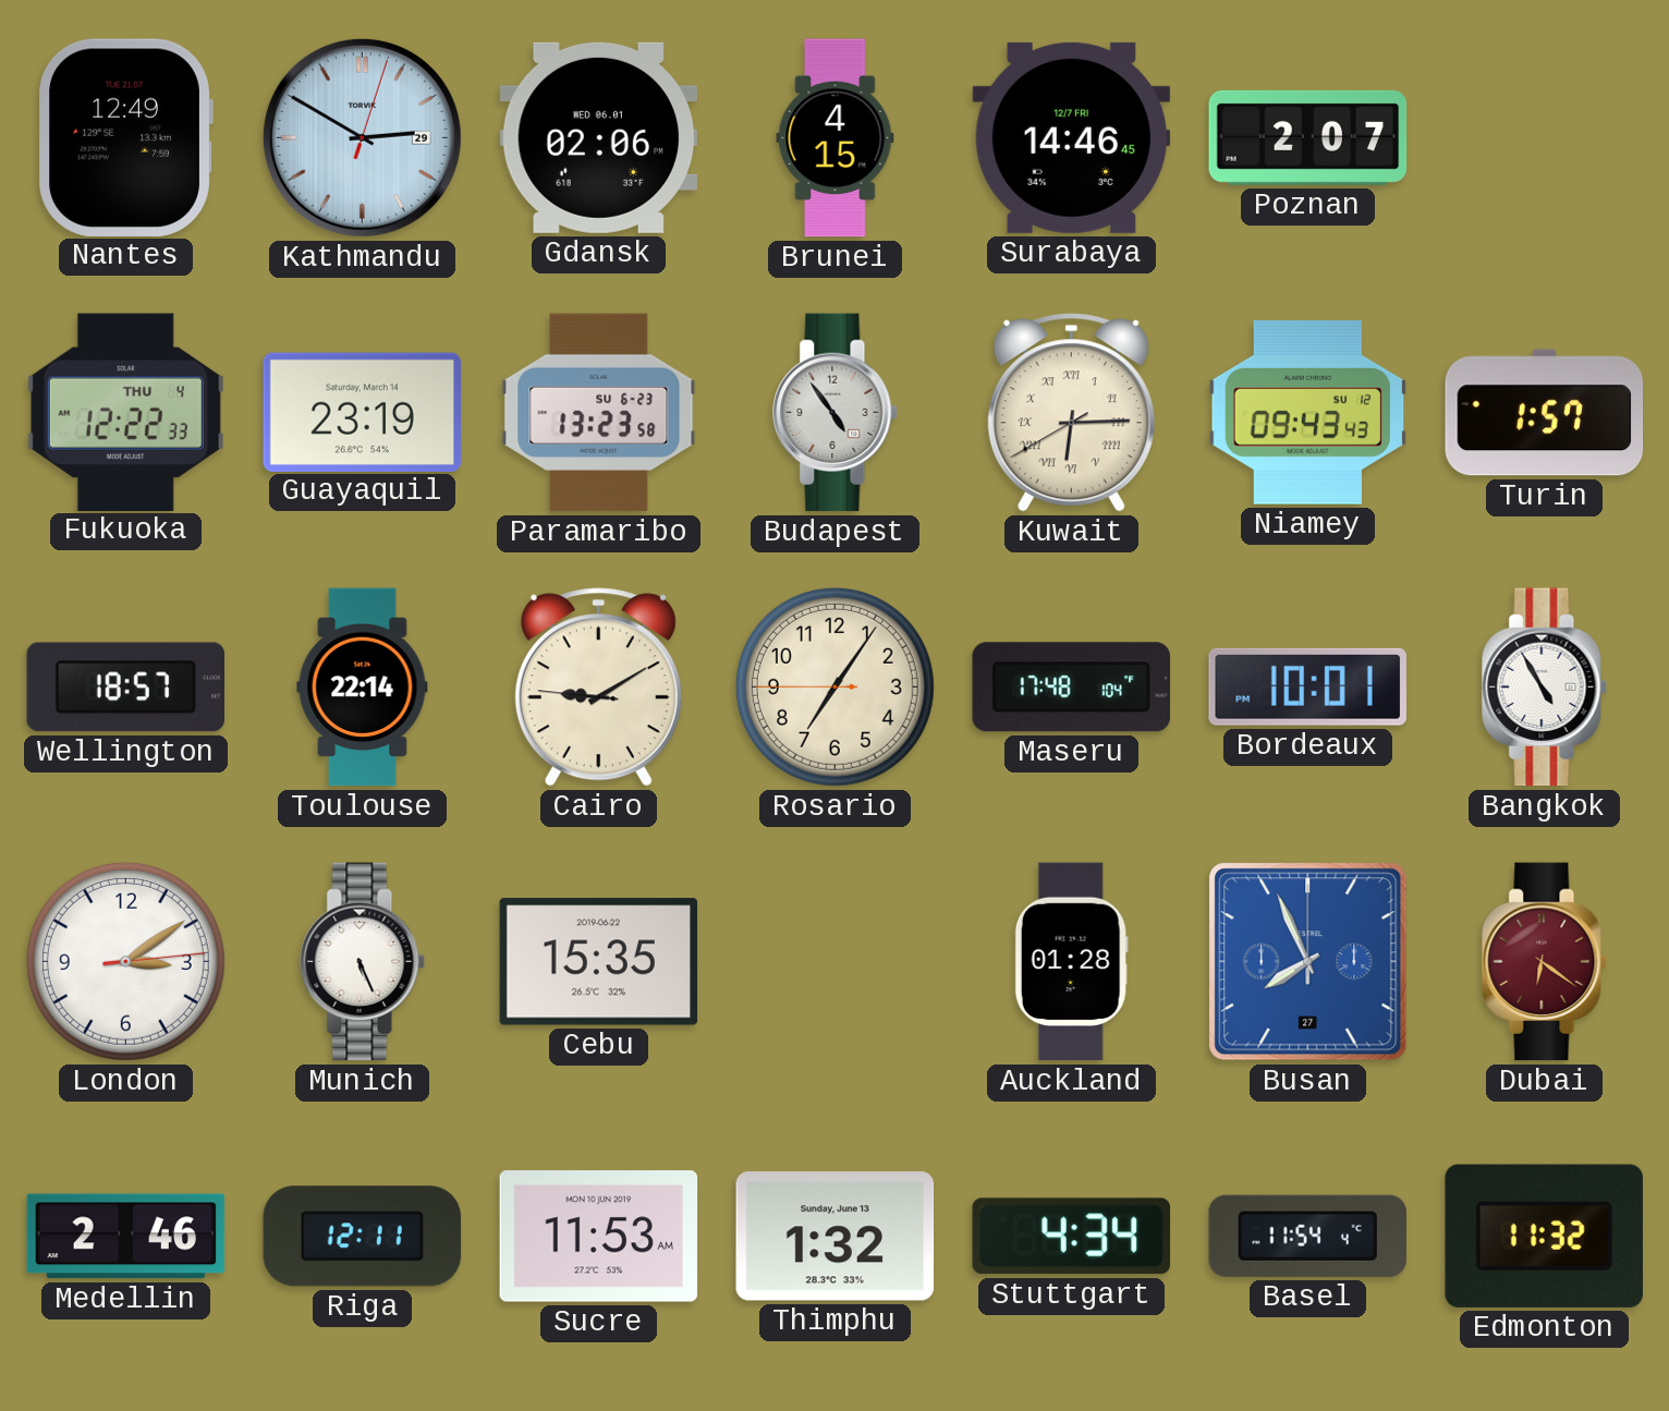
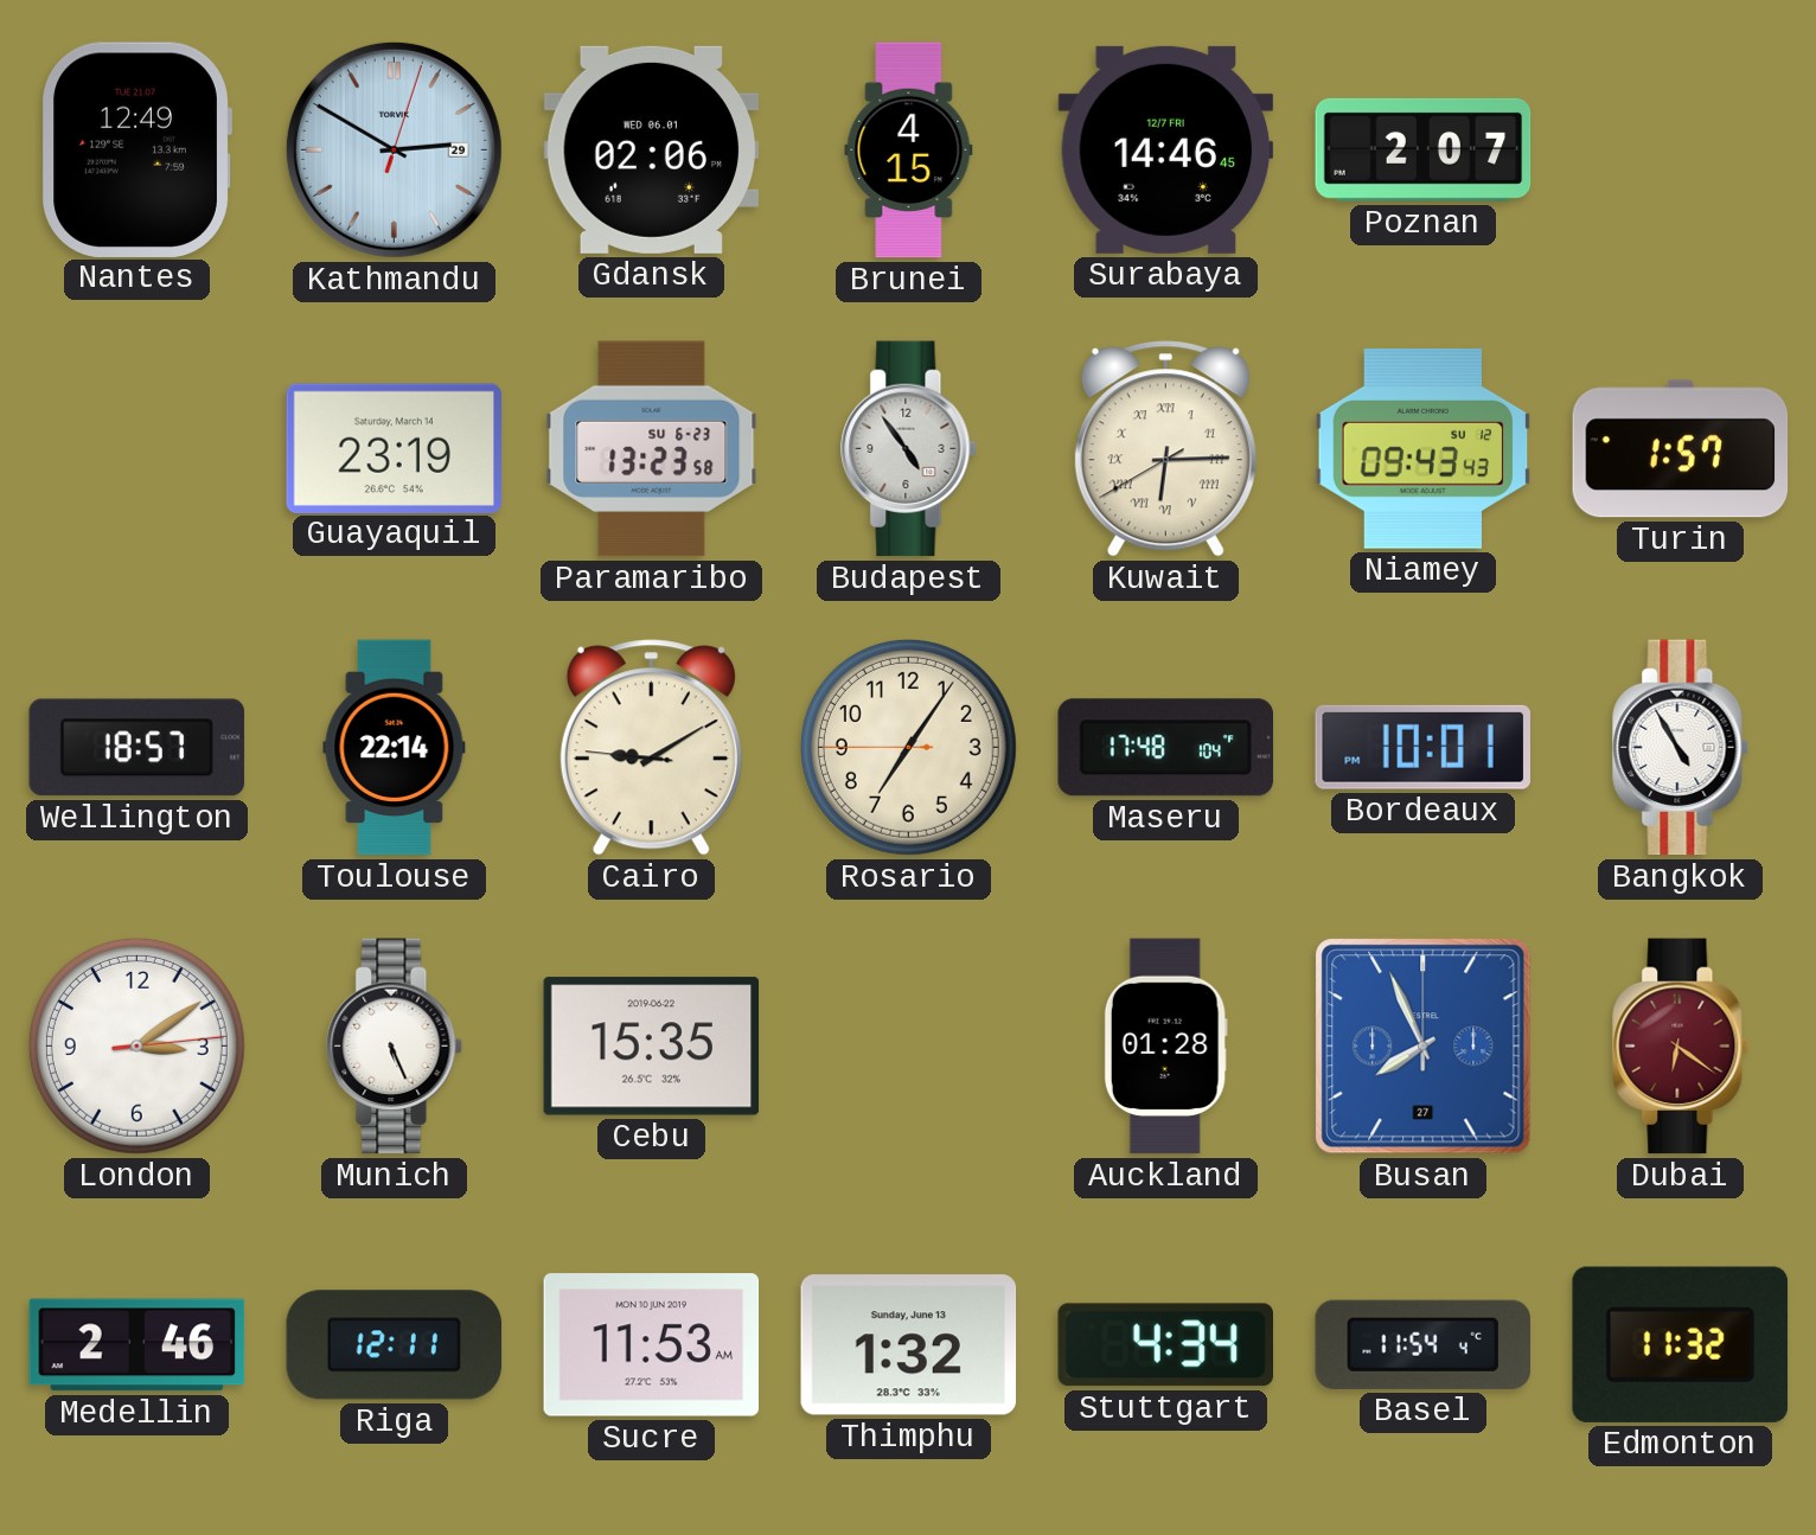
Fukuoka: 12:22 -> none
